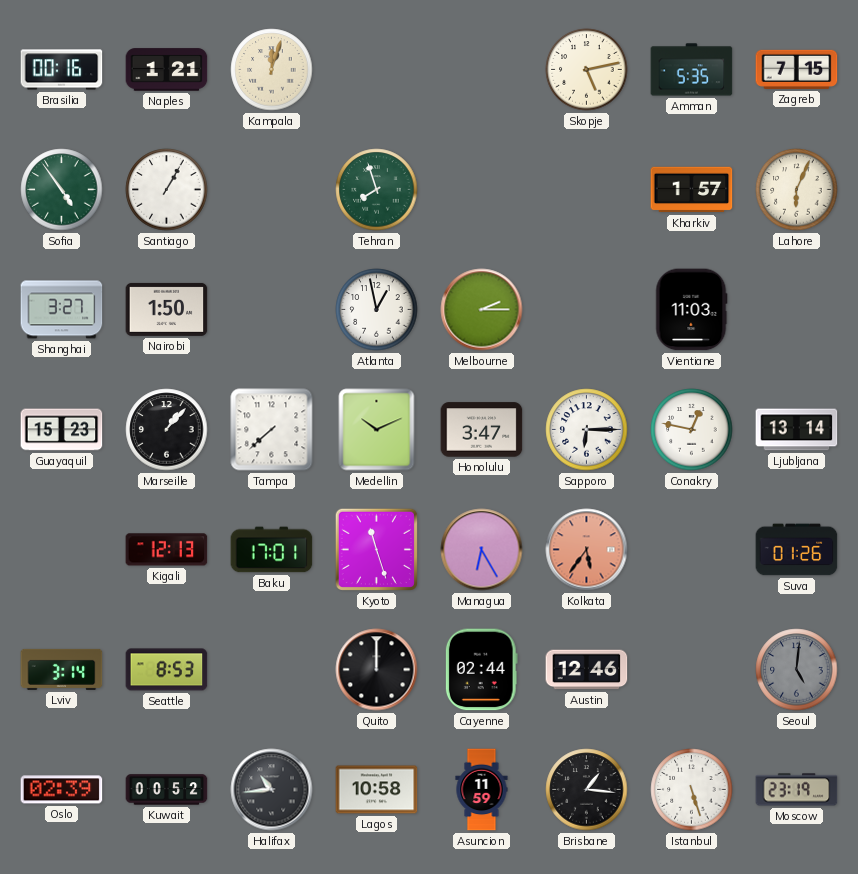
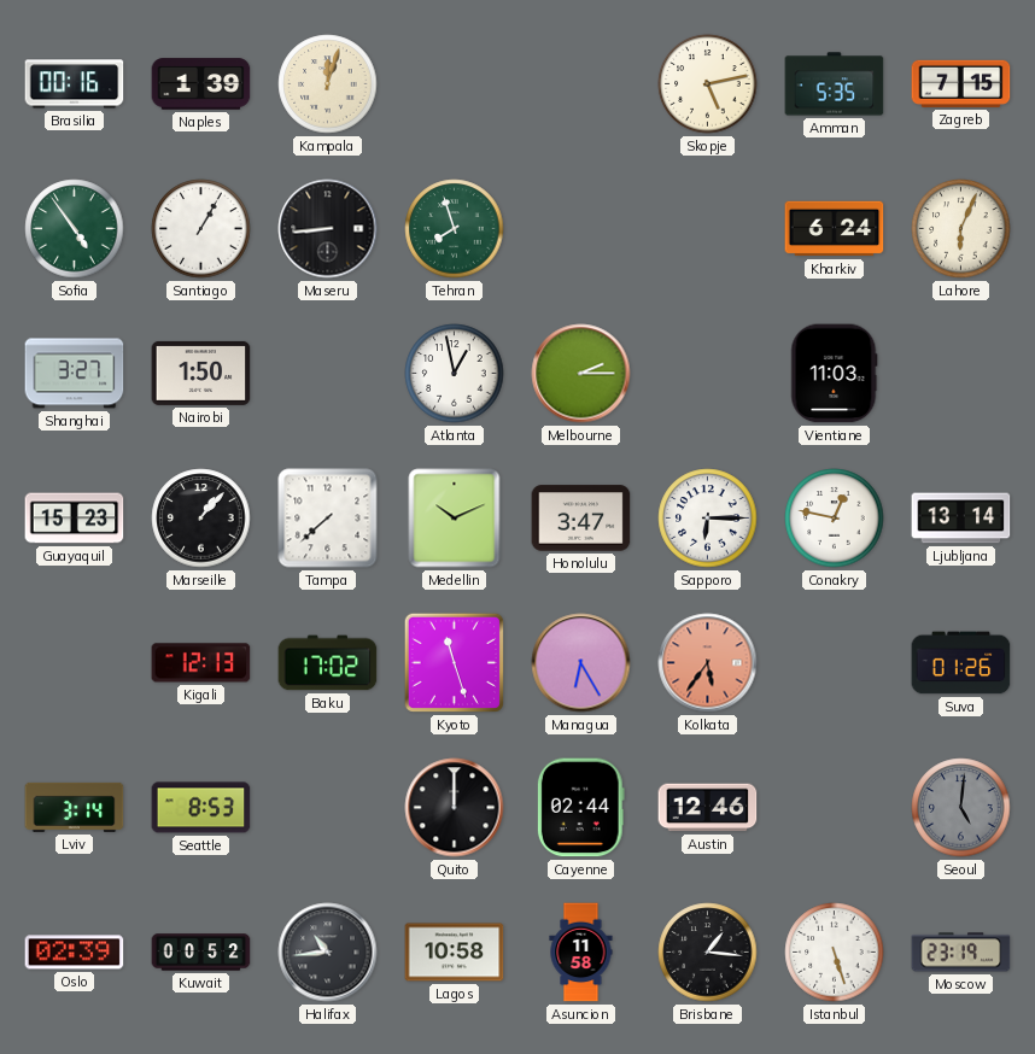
Naples: 1:21 -> 1:39
Maseru: none -> 8:44
Kharkiv: 1:57 -> 6:24
Baku: 17:01 -> 17:02
Asuncion: 11:59 -> 11:58
